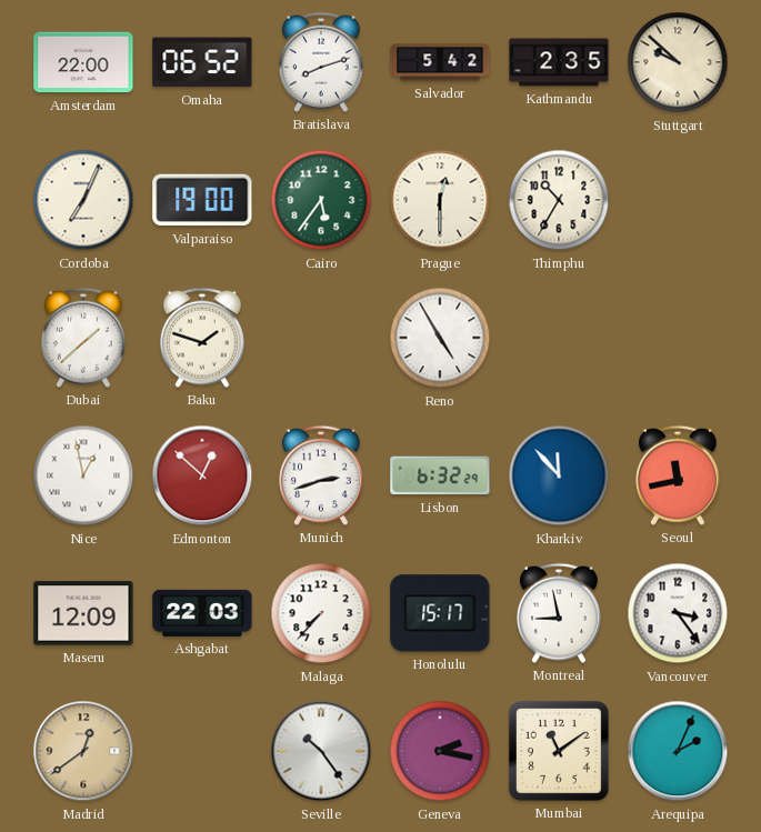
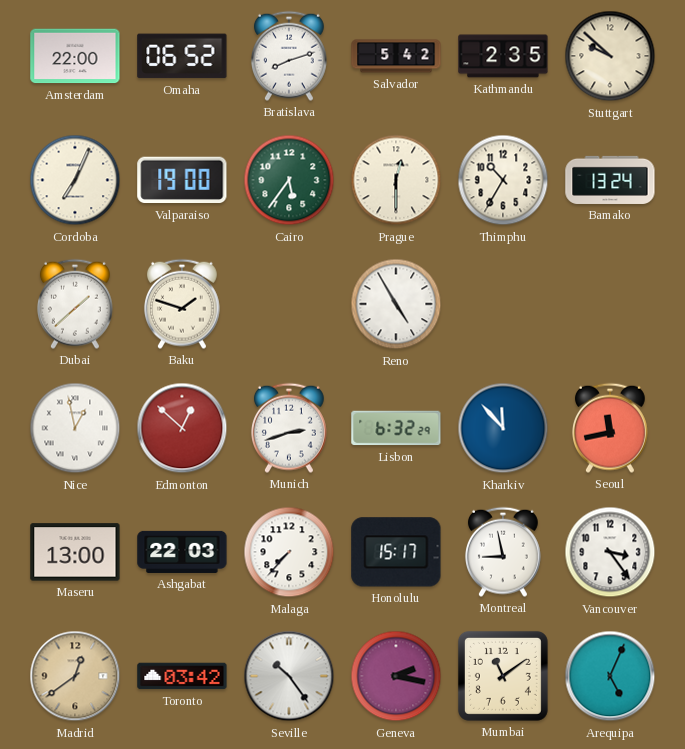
Bamako: none -> 13:24
Maseru: 12:09 -> 13:00
Toronto: none -> 03:42
Arequipa: 2:04 -> 5:04
